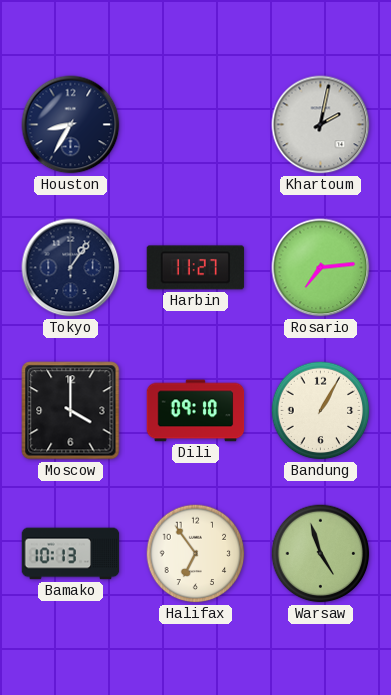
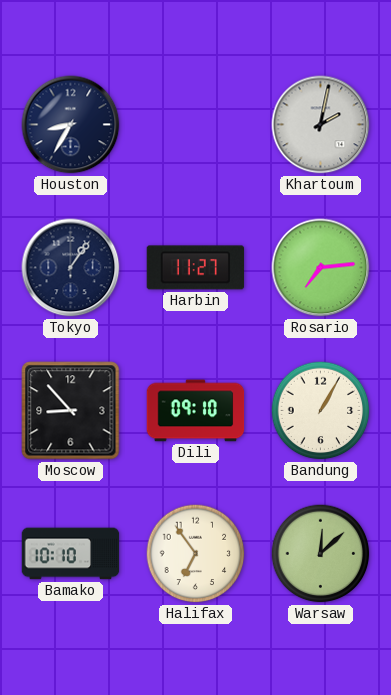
Moscow: 4:00 -> 8:53
Bamako: 10:13 -> 10:10
Warsaw: 4:57 -> 12:08
